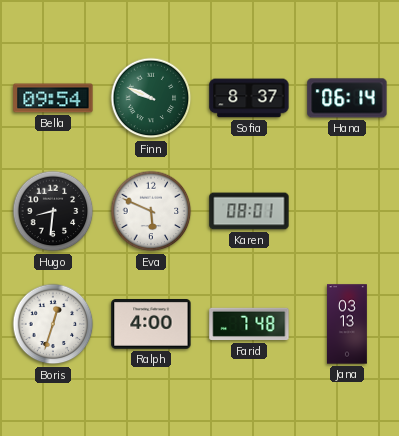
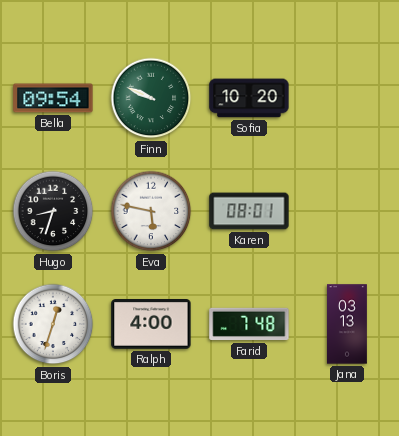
Sofia: 8:37 -> 10:20
Hana: 06:14 -> none
Hugo: 8:31 -> 8:33
Eva: 5:49 -> 5:47
